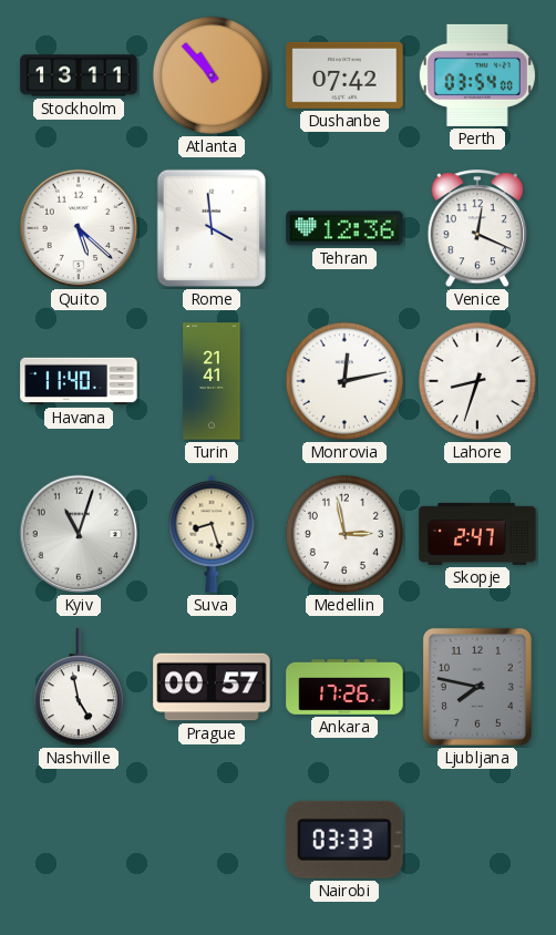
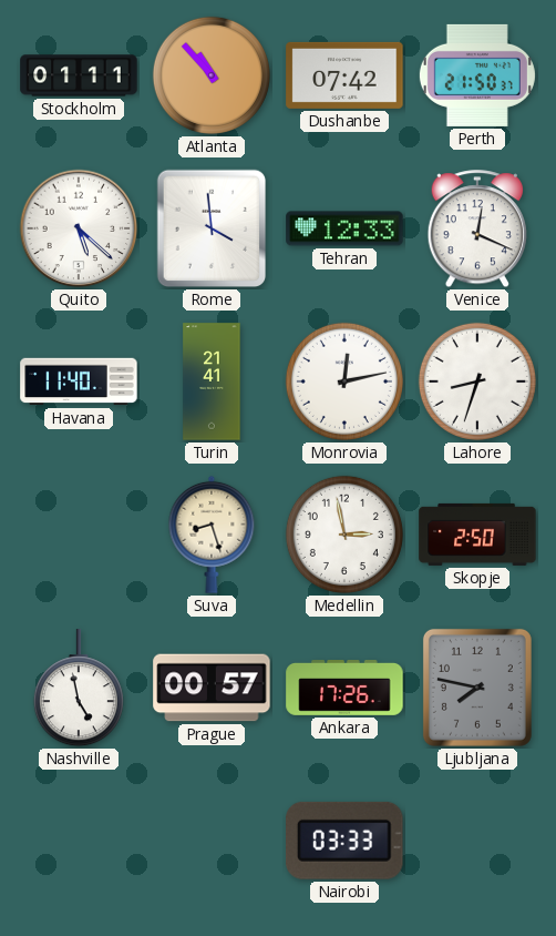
Stockholm: 13:11 -> 01:11
Perth: 03:54 -> 21:50
Tehran: 12:36 -> 12:33
Kyiv: 11:03 -> none
Skopje: 2:47 -> 2:50
